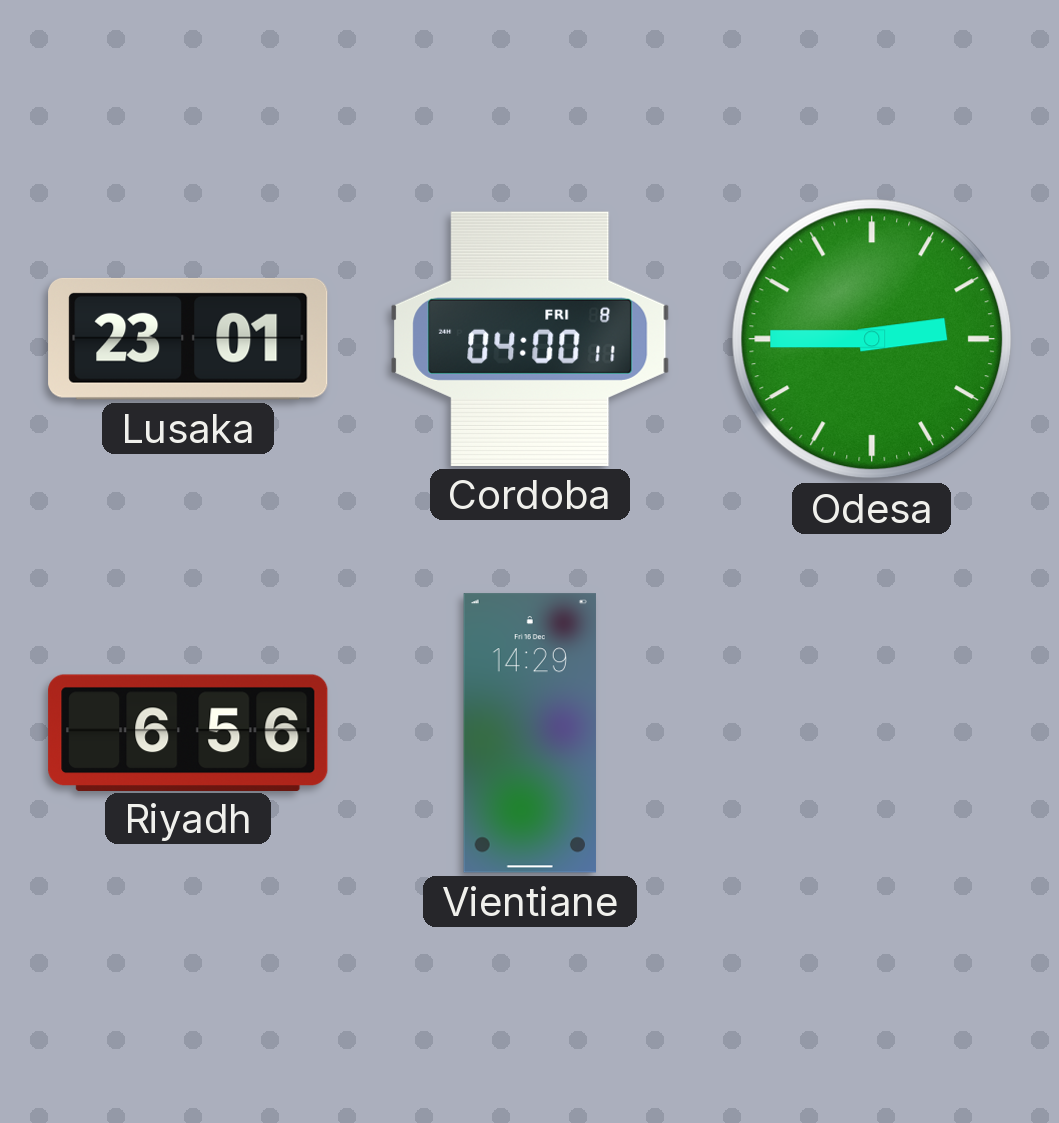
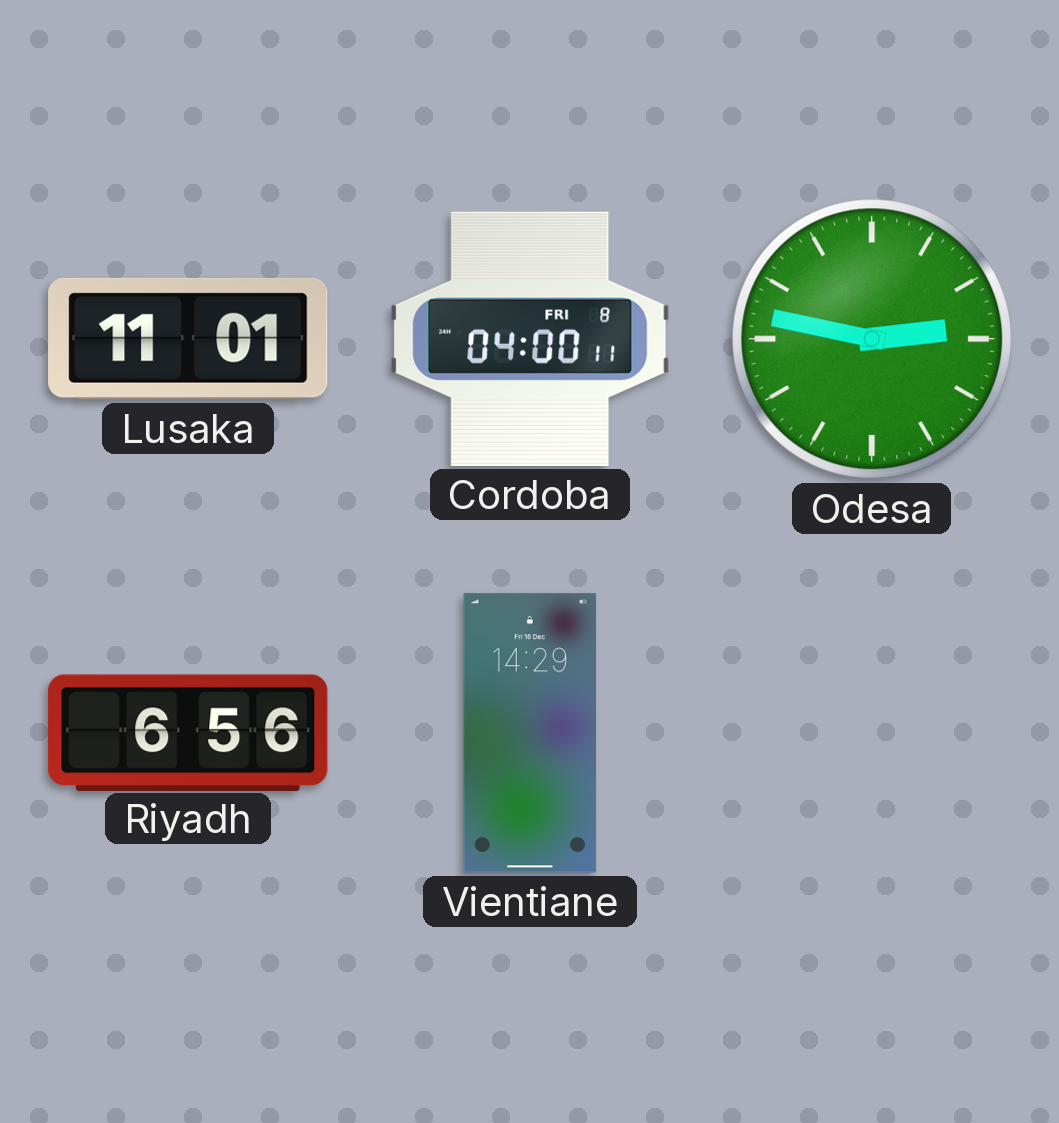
Lusaka: 23:01 -> 11:01
Odesa: 2:45 -> 2:47
